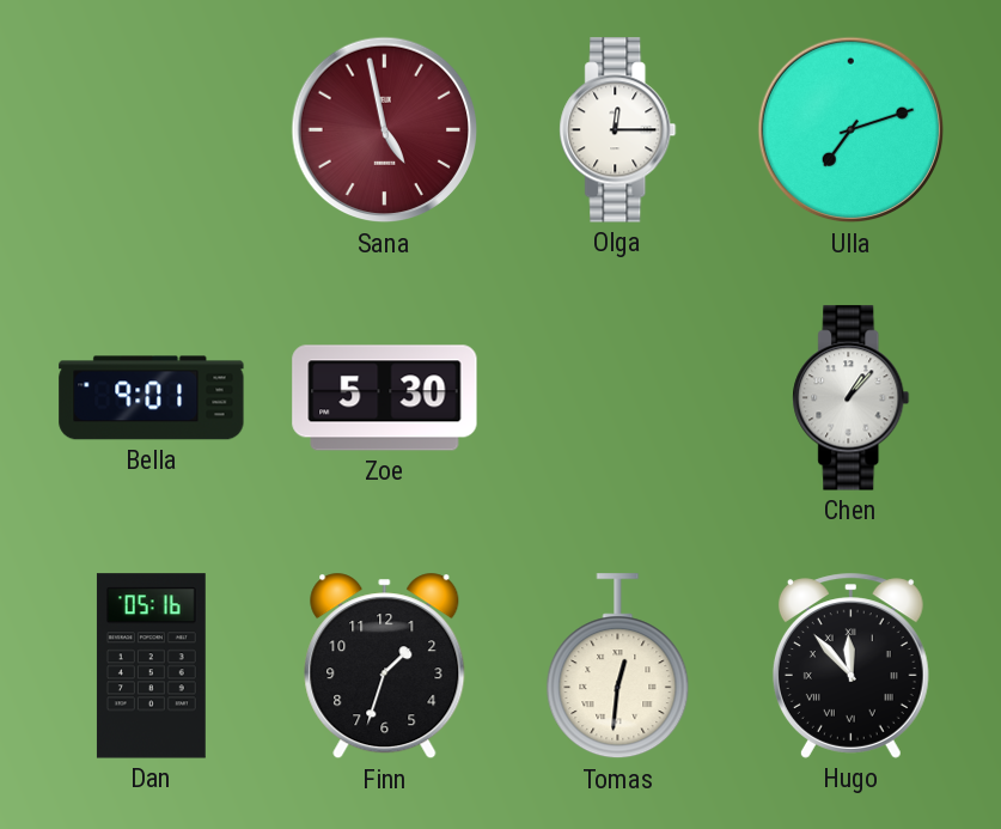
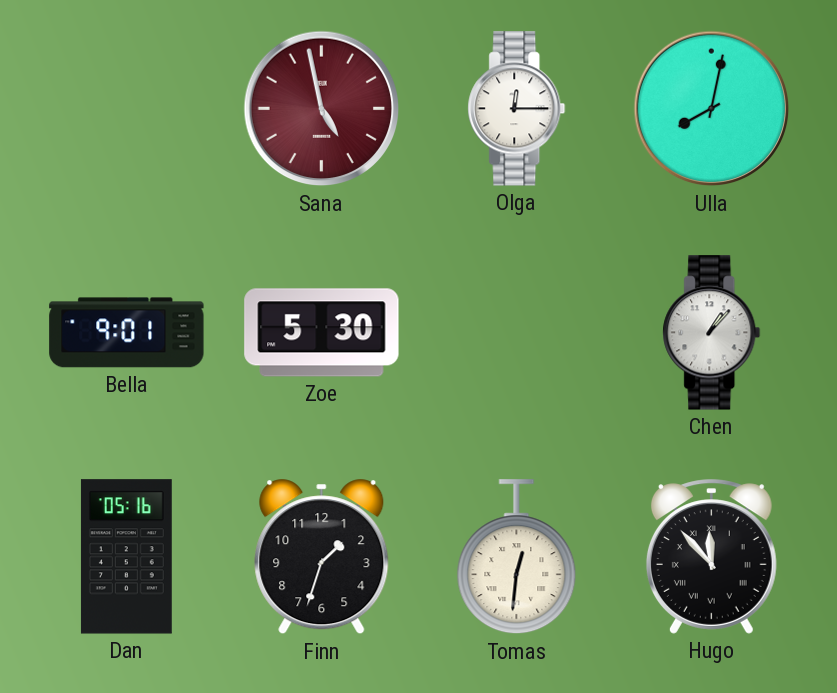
Ulla: 7:12 -> 8:02
